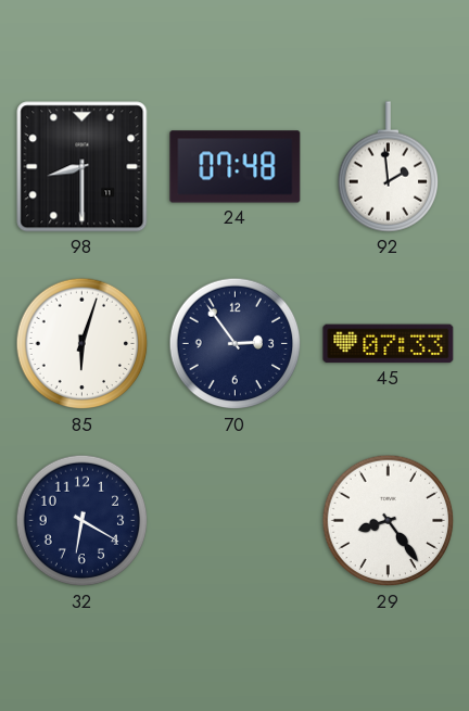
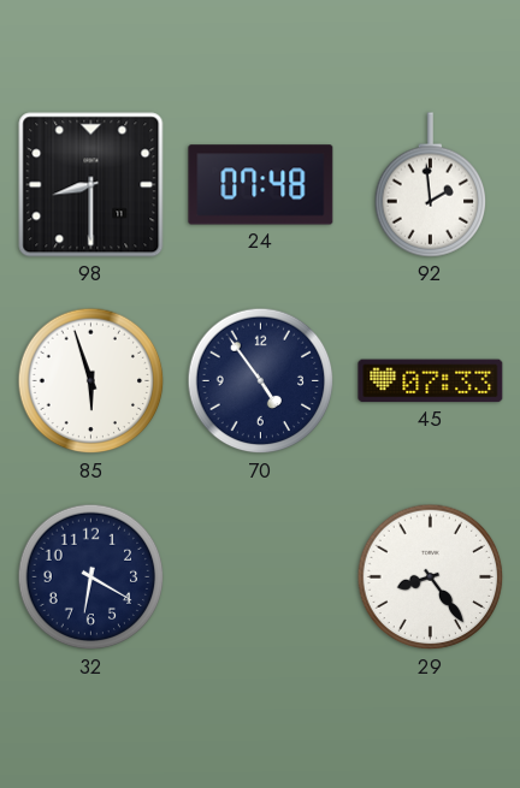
85: 6:03 -> 5:57
70: 2:54 -> 4:54
